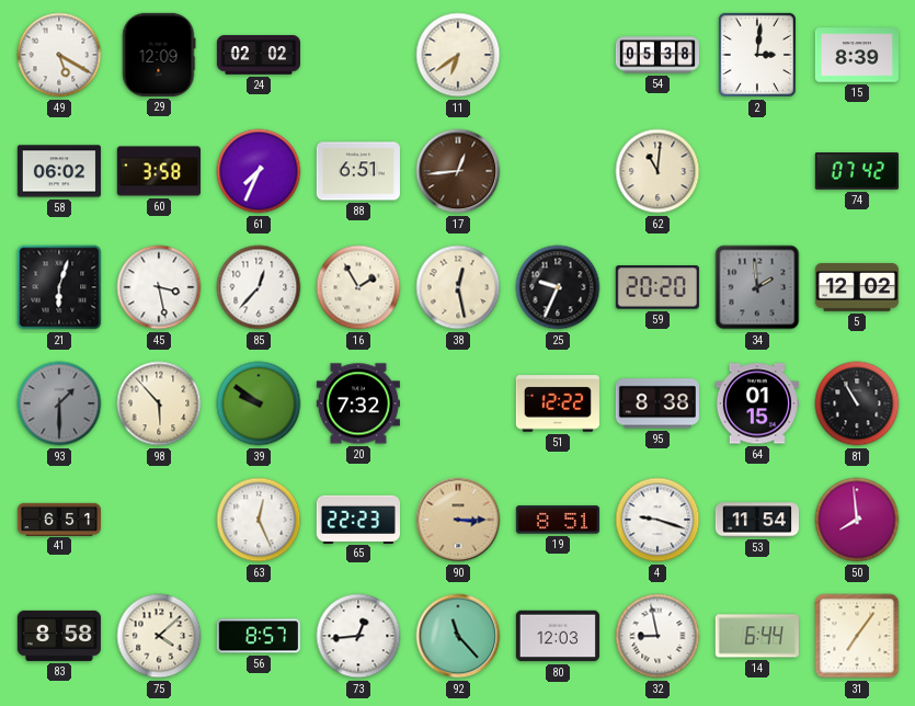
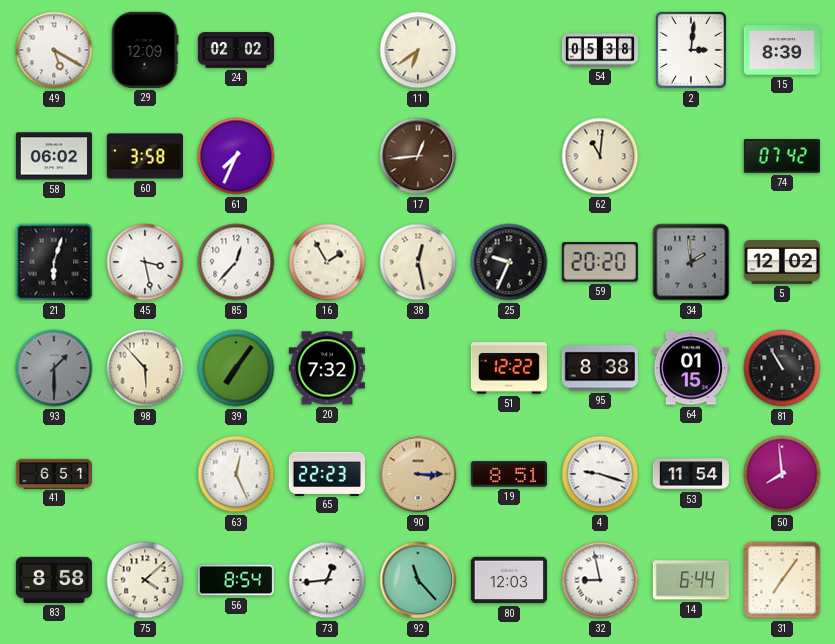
88: 6:51 -> none
39: 9:51 -> 7:06
56: 8:57 -> 8:54
